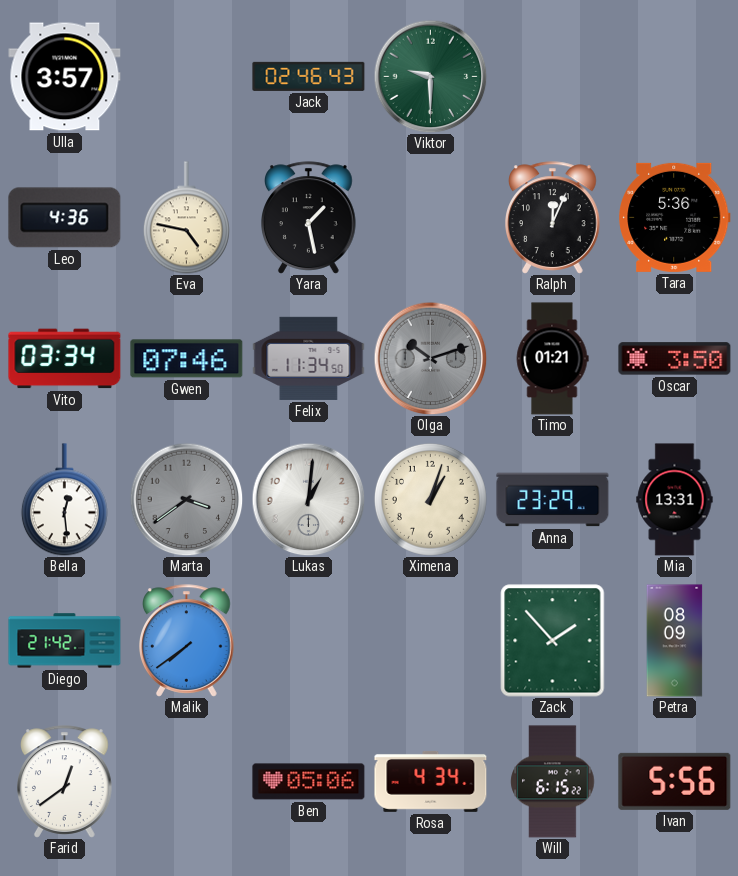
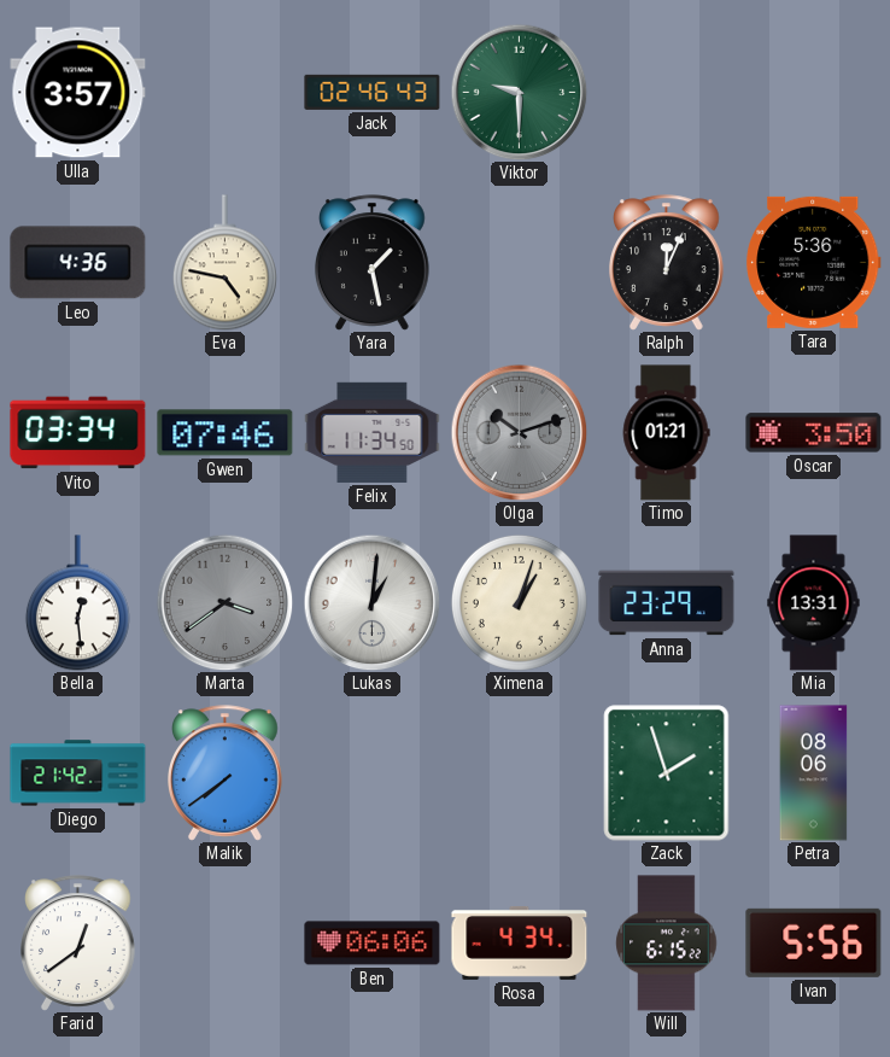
Zack: 1:53 -> 1:57
Petra: 08:09 -> 08:06
Ben: 05:06 -> 06:06
